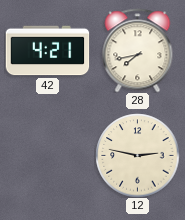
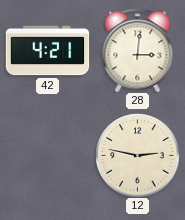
28: 7:43 -> 3:01
